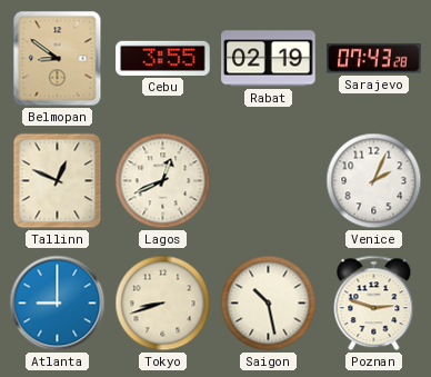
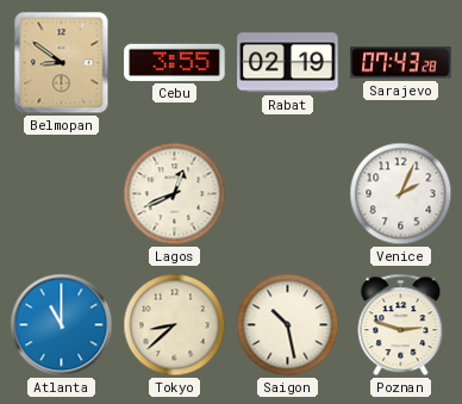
Tallinn: 12:49 -> none
Atlanta: 9:00 -> 11:00
Tokyo: 8:42 -> 8:38
